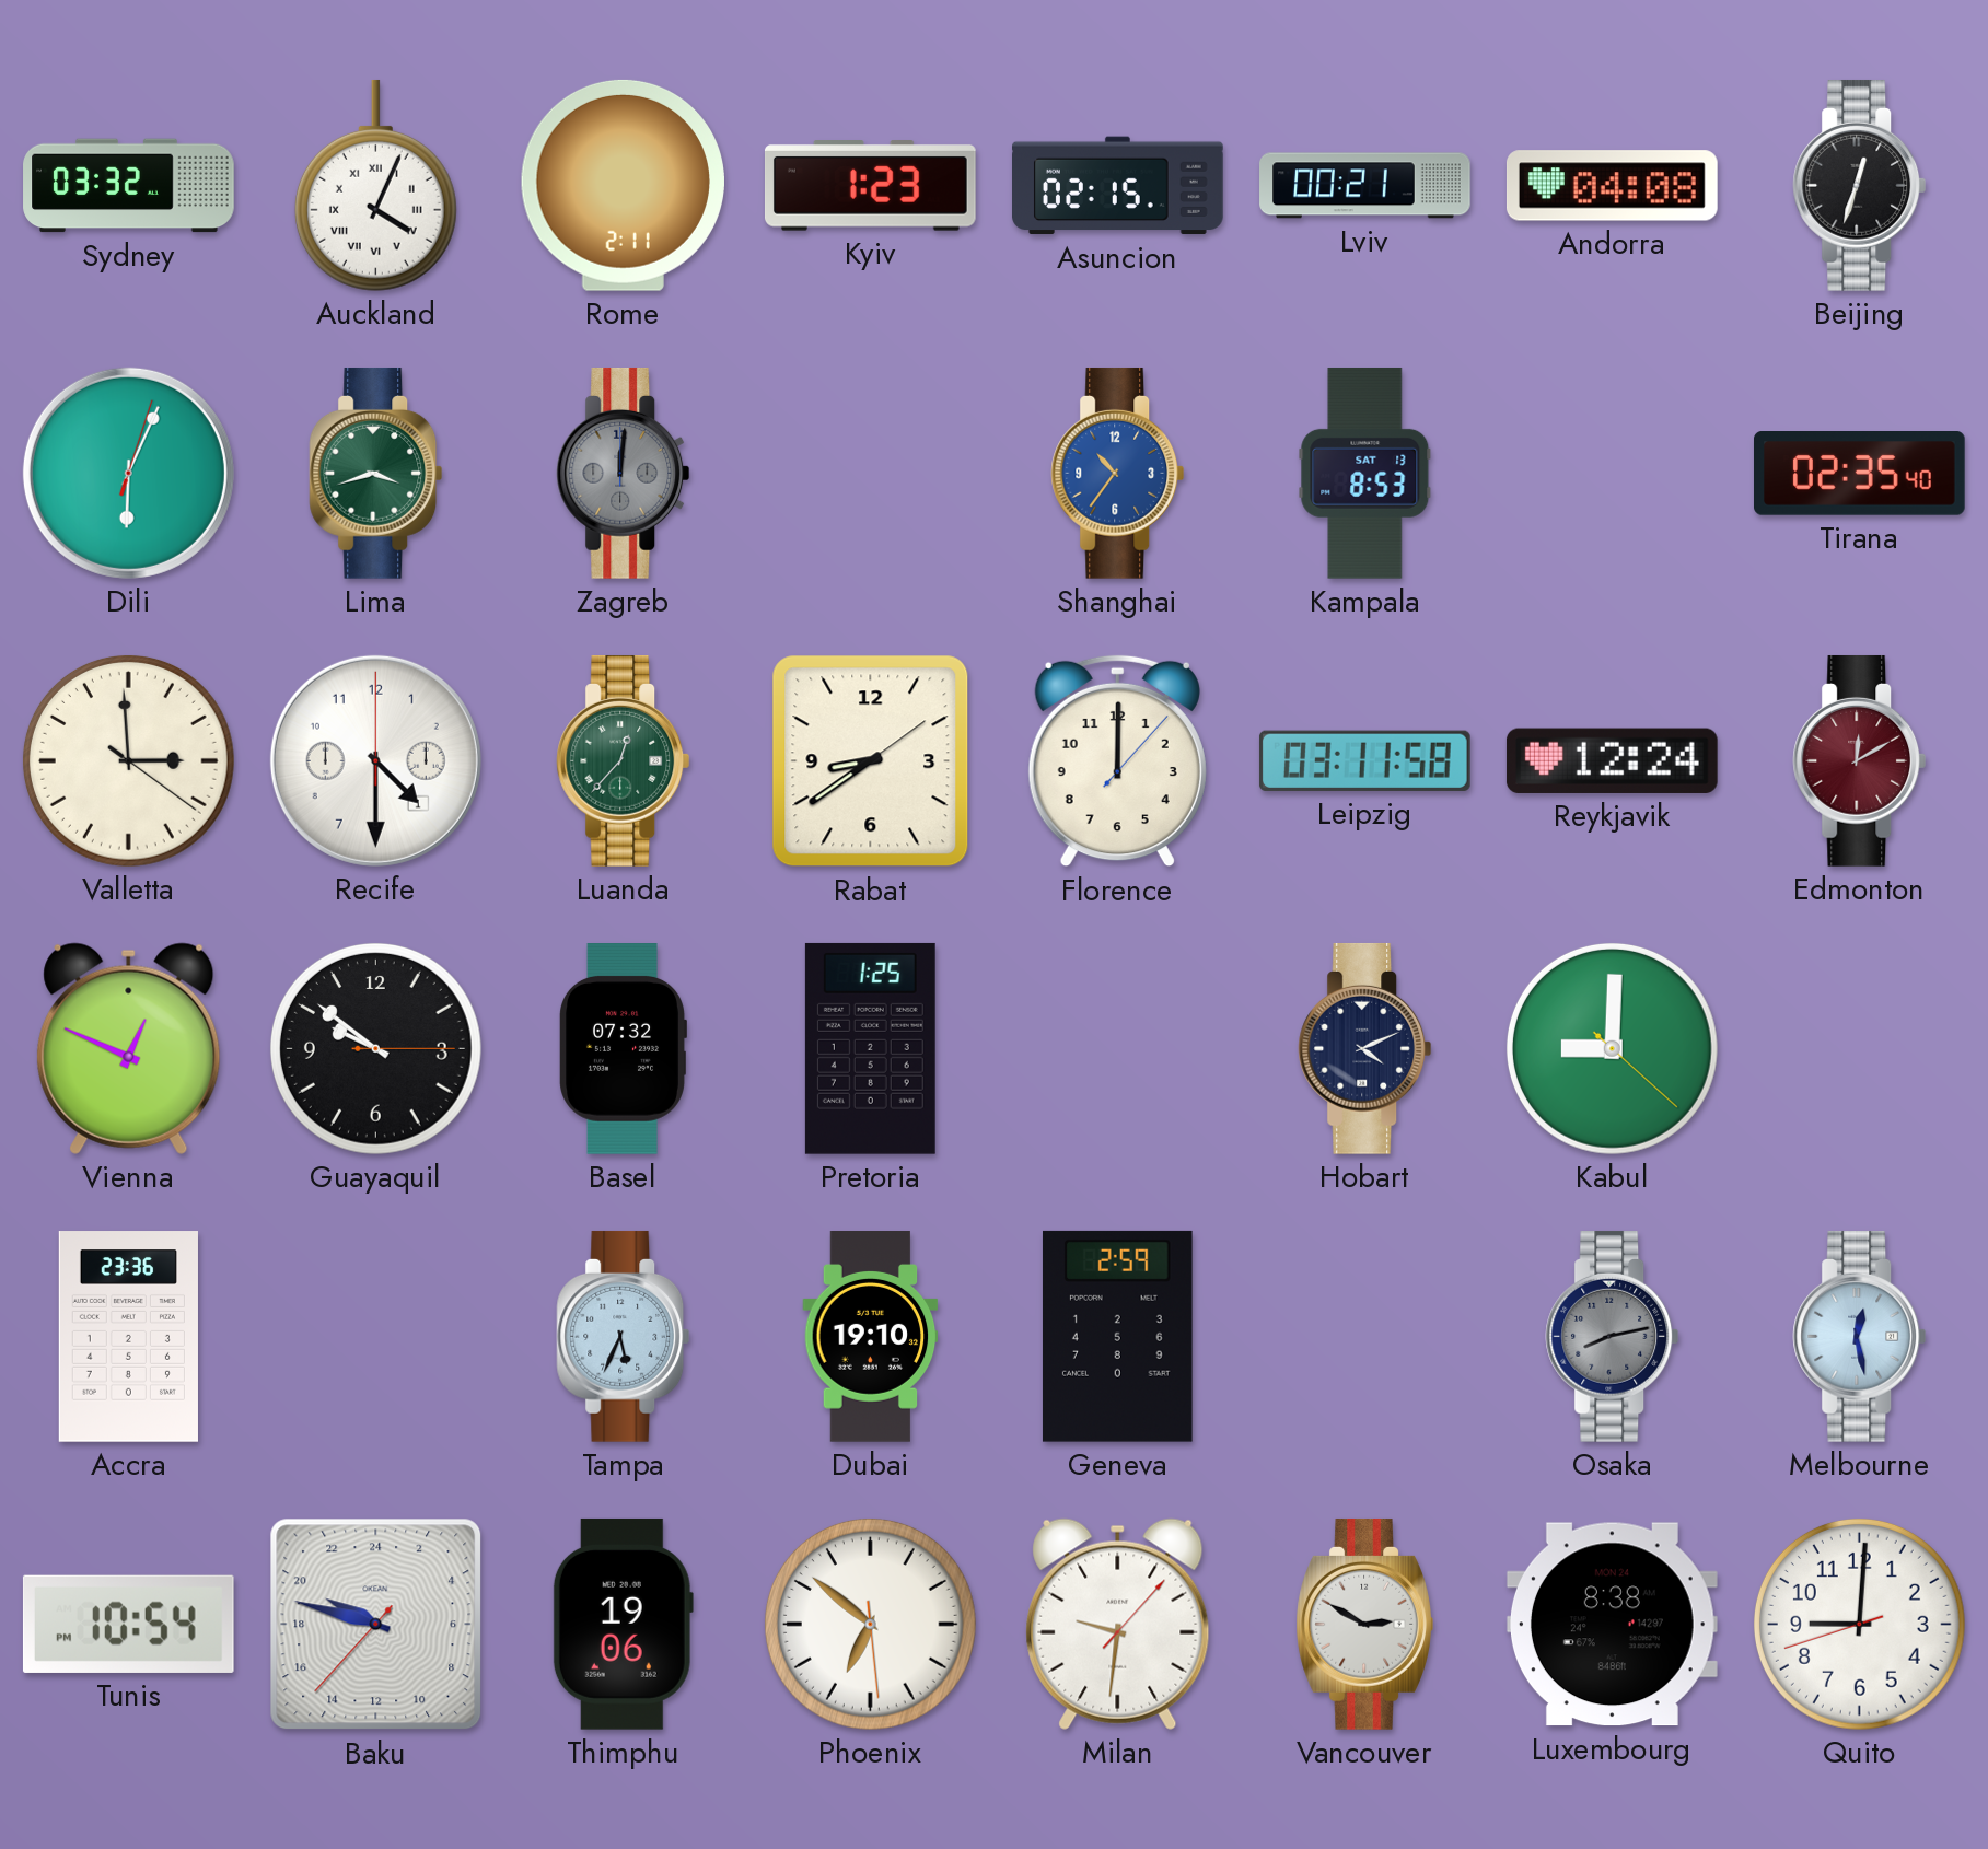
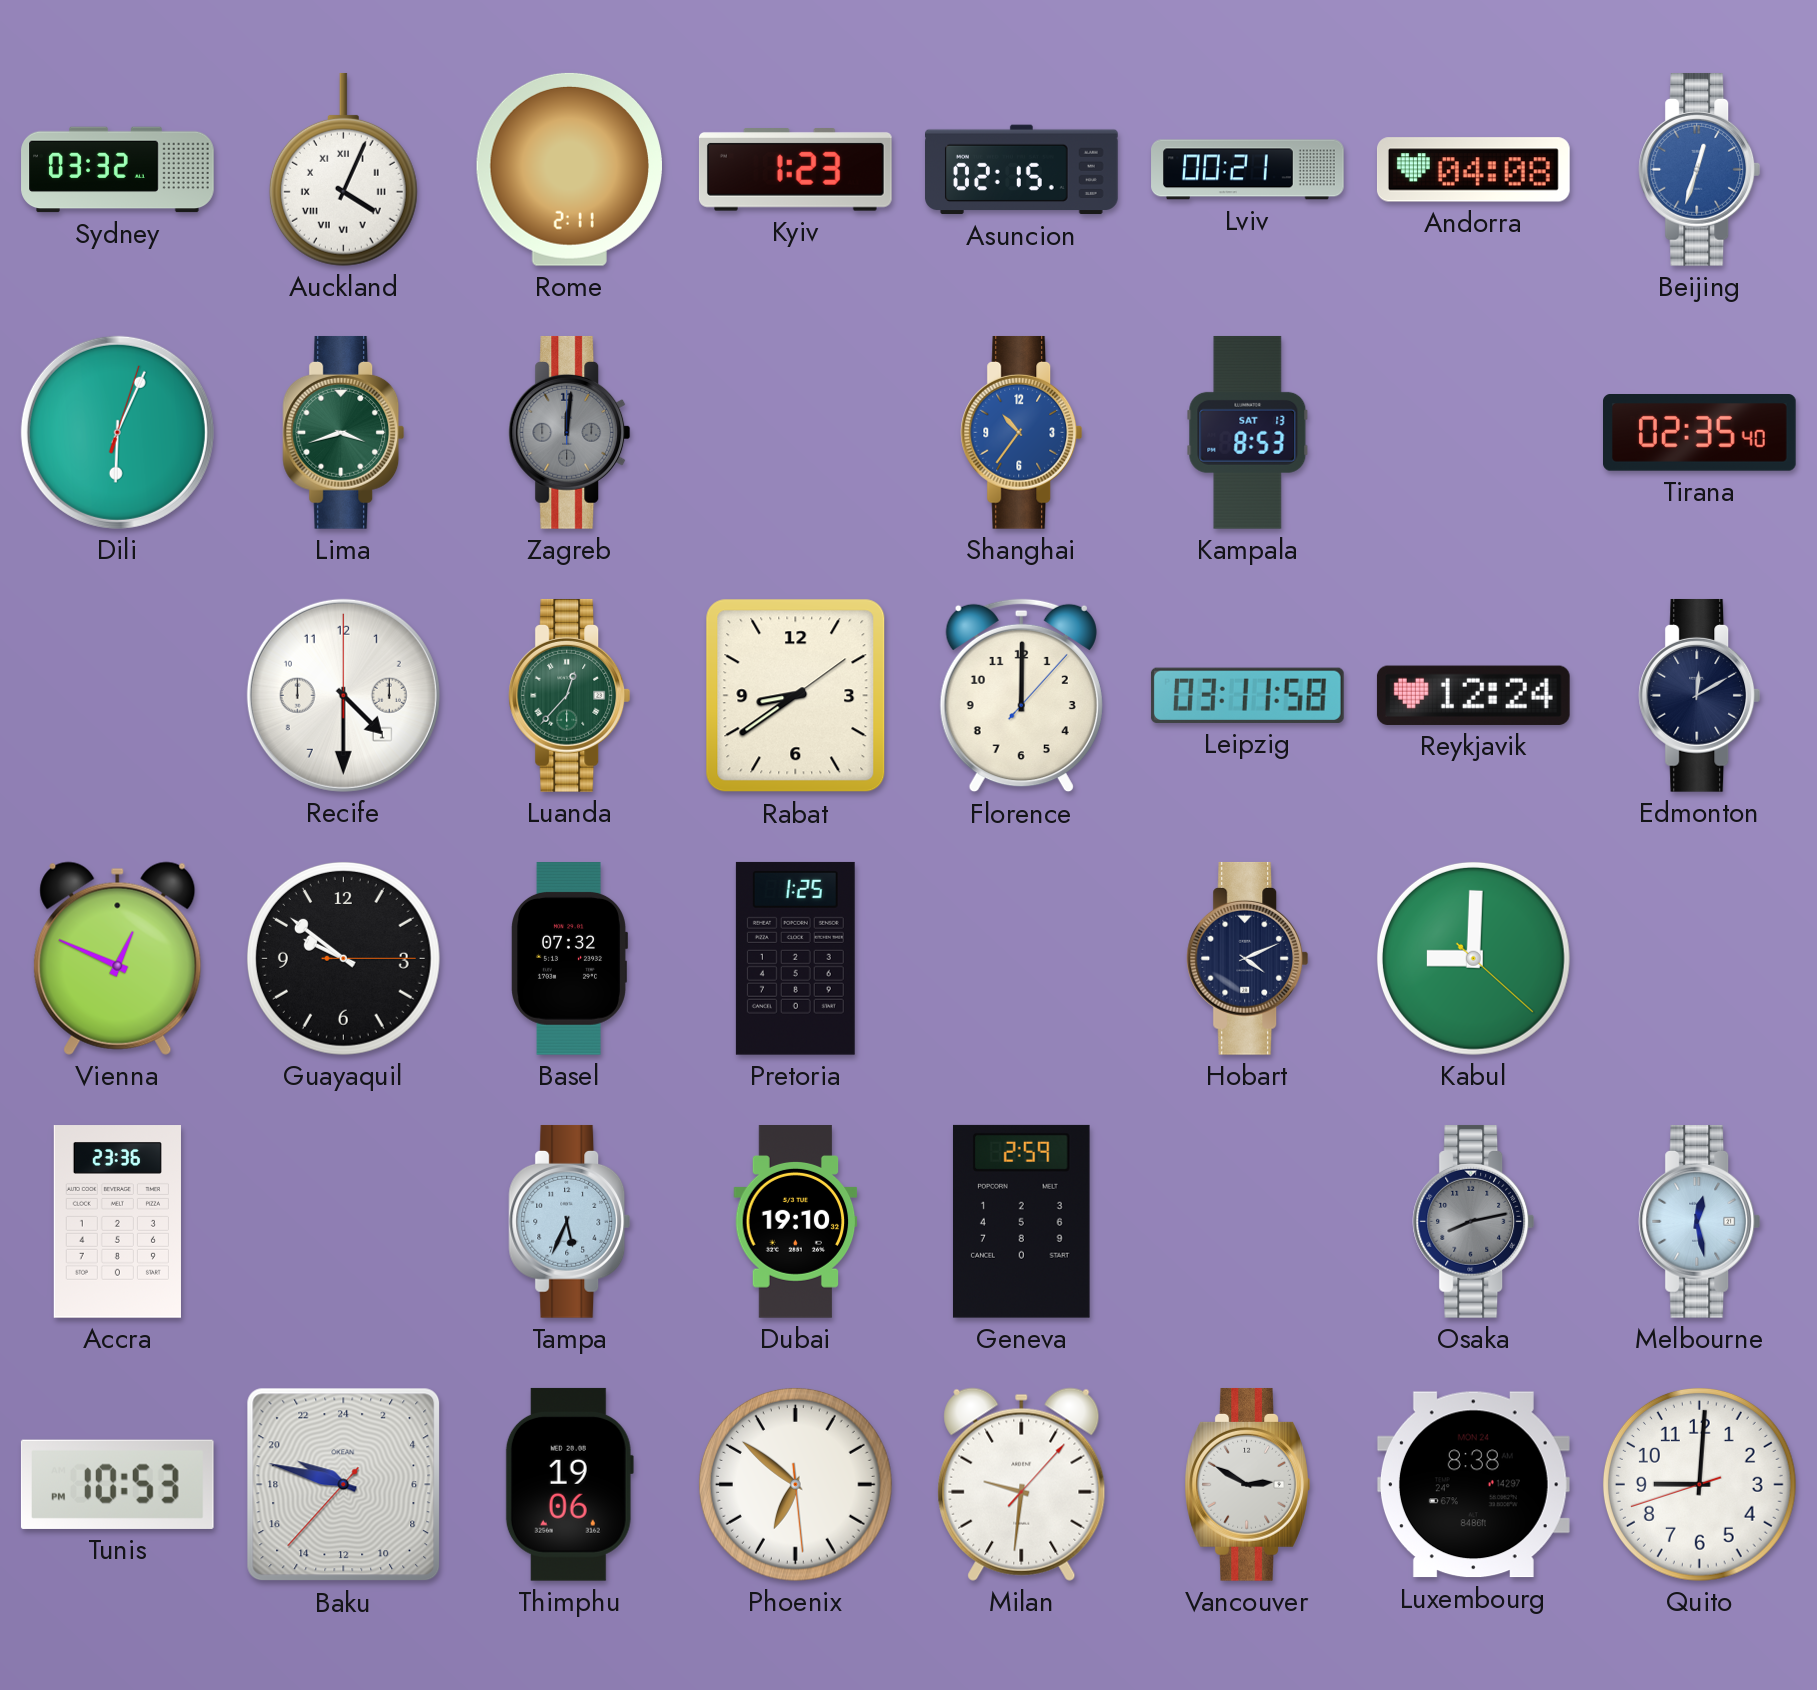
Beijing dial: black -> blue
Valletta: 2:59 -> none
Edmonton dial: burgundy -> navy
Tunis: 10:54 -> 10:53
